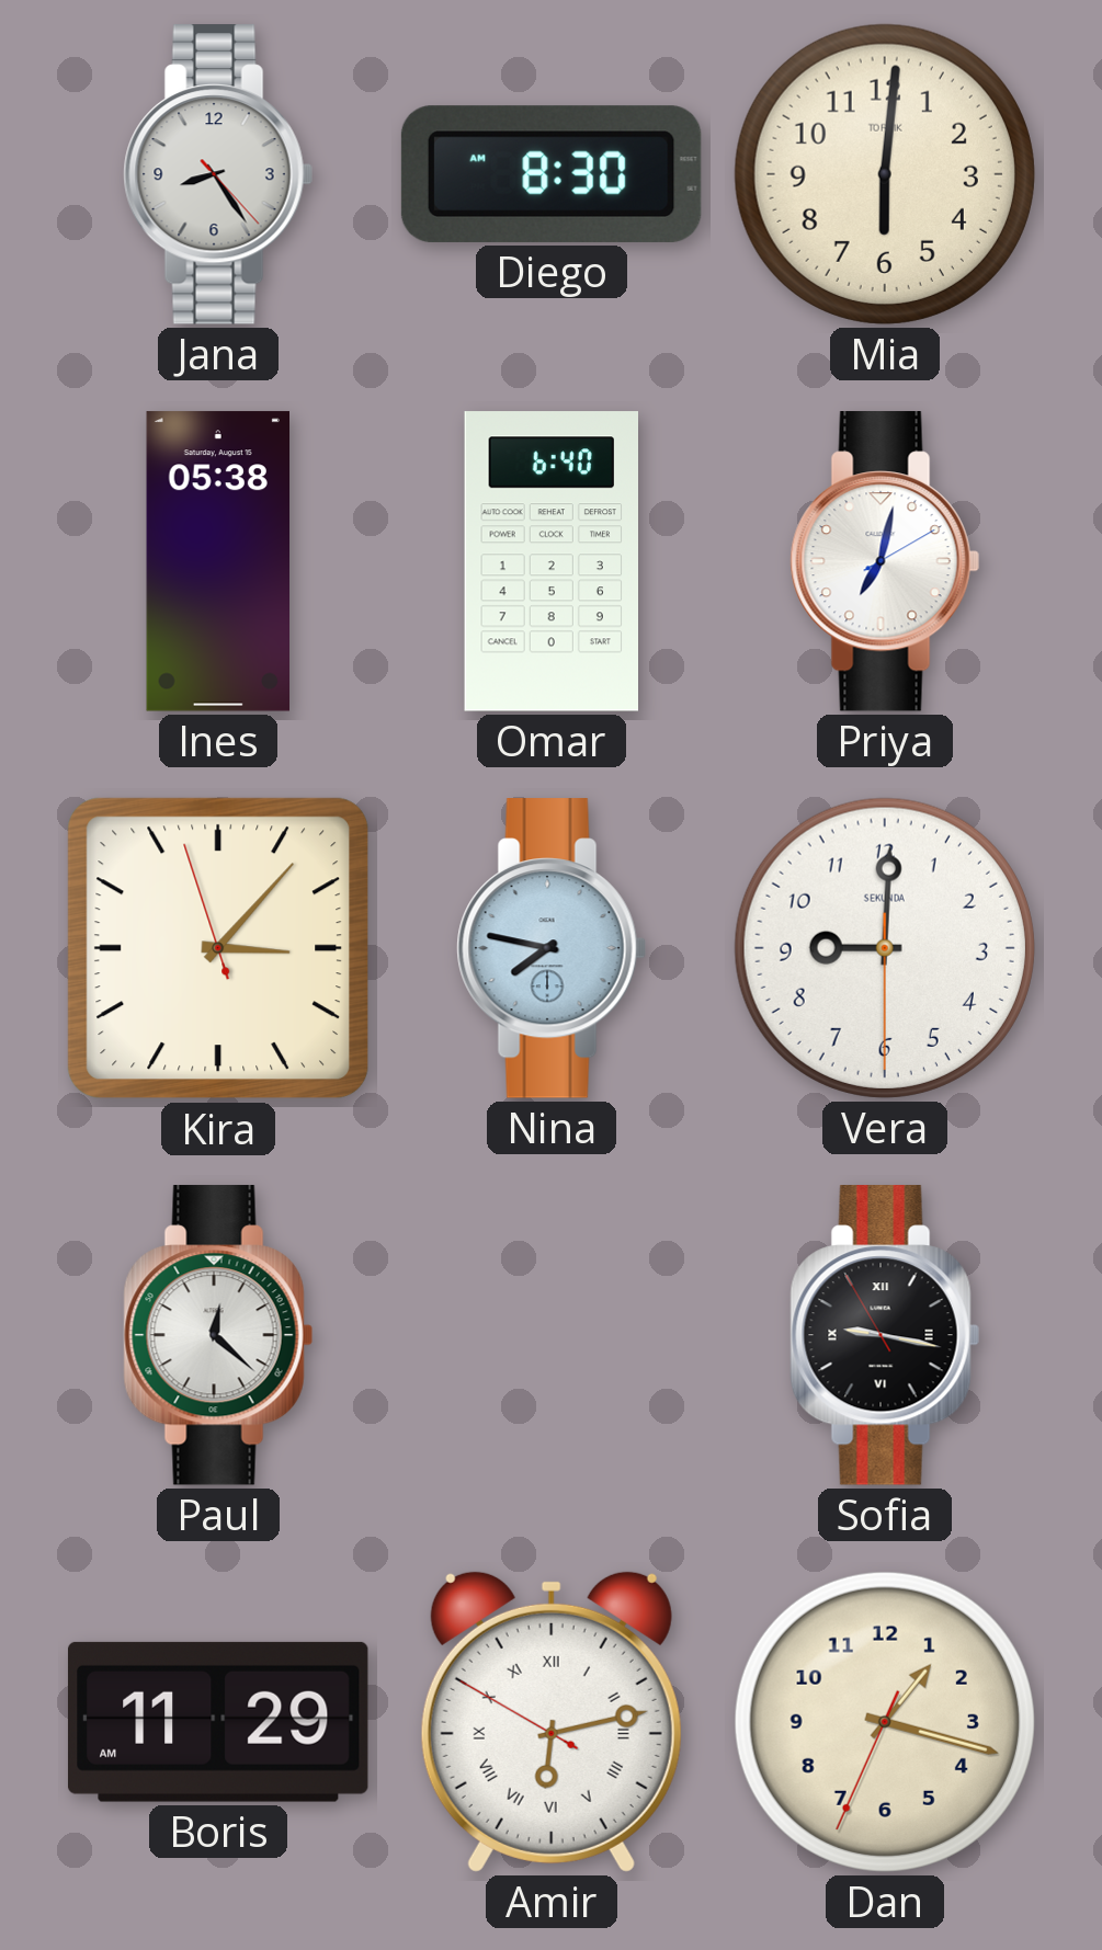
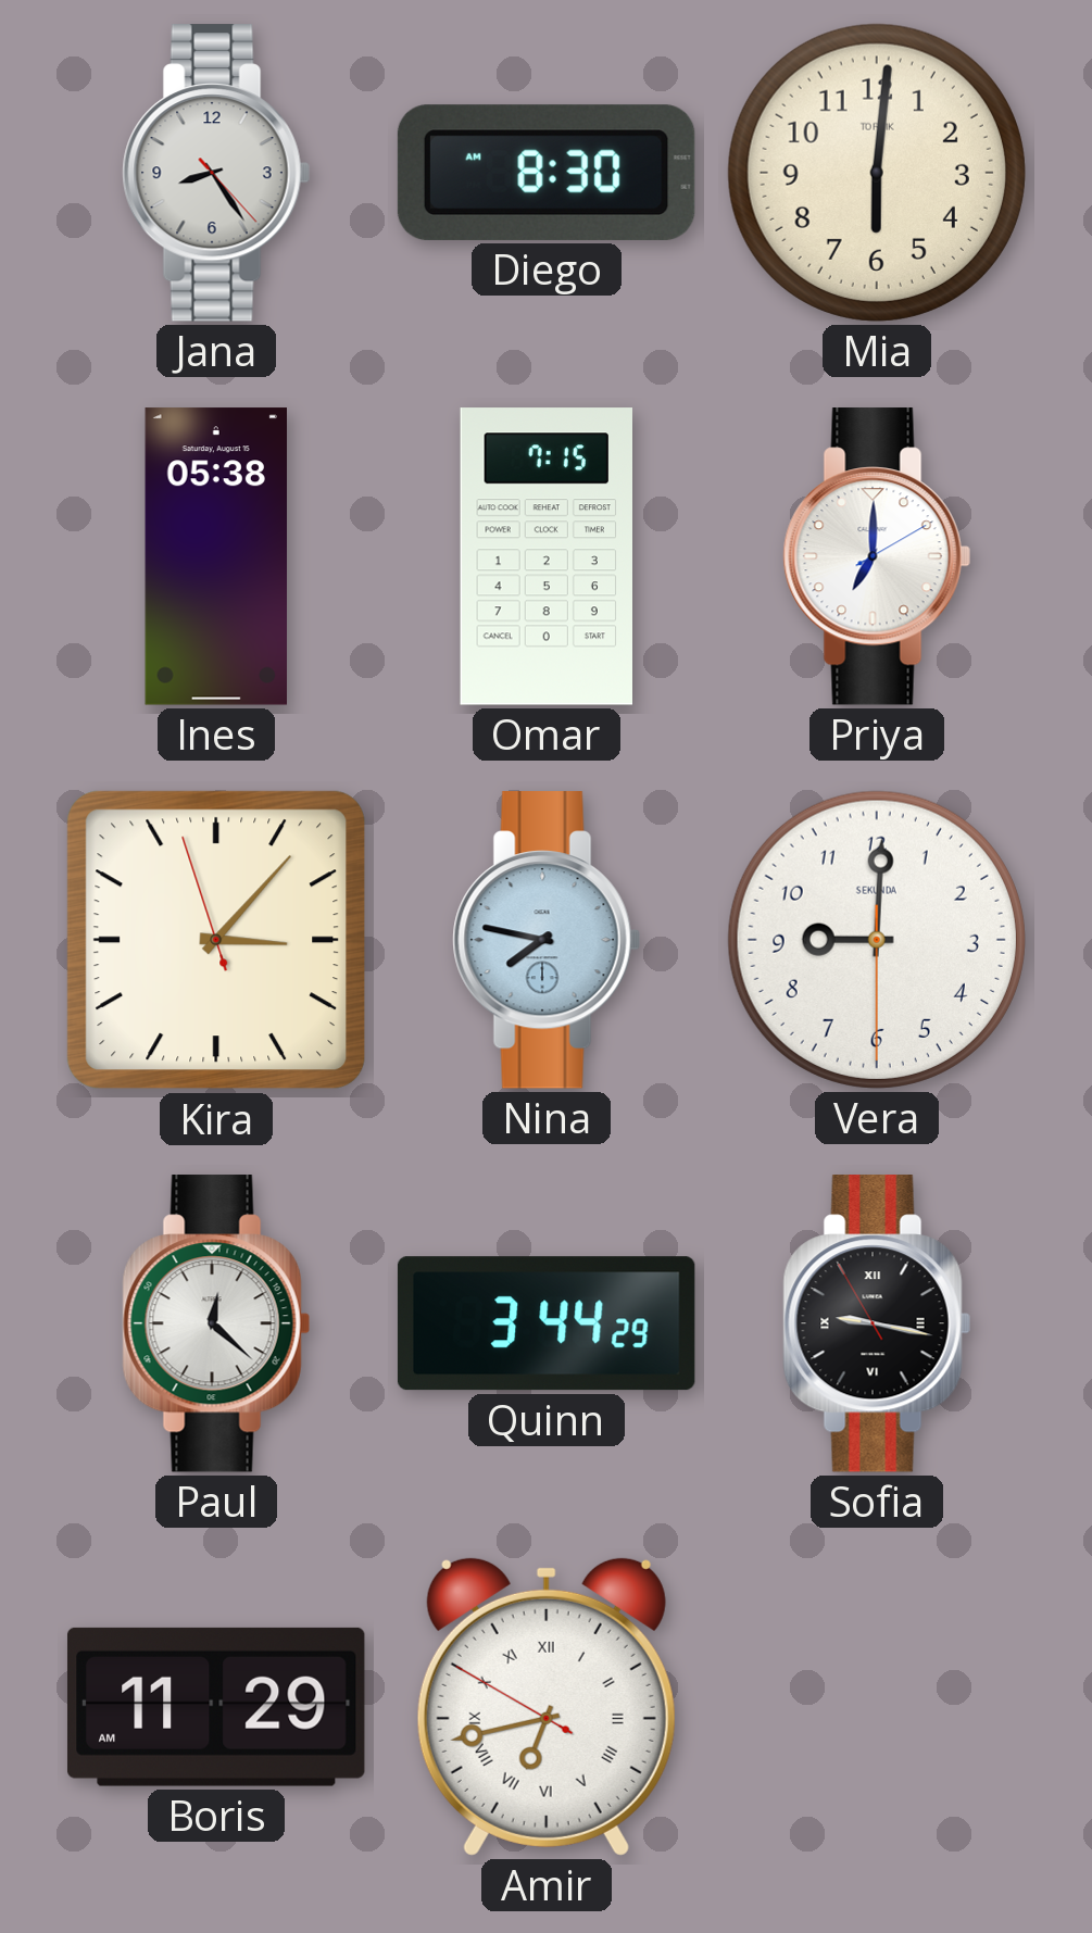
Omar: 6:40 -> 7:15
Priya: 7:02 -> 7:00
Quinn: none -> 3:44
Amir: 6:12 -> 6:42
Dan: 1:17 -> none
